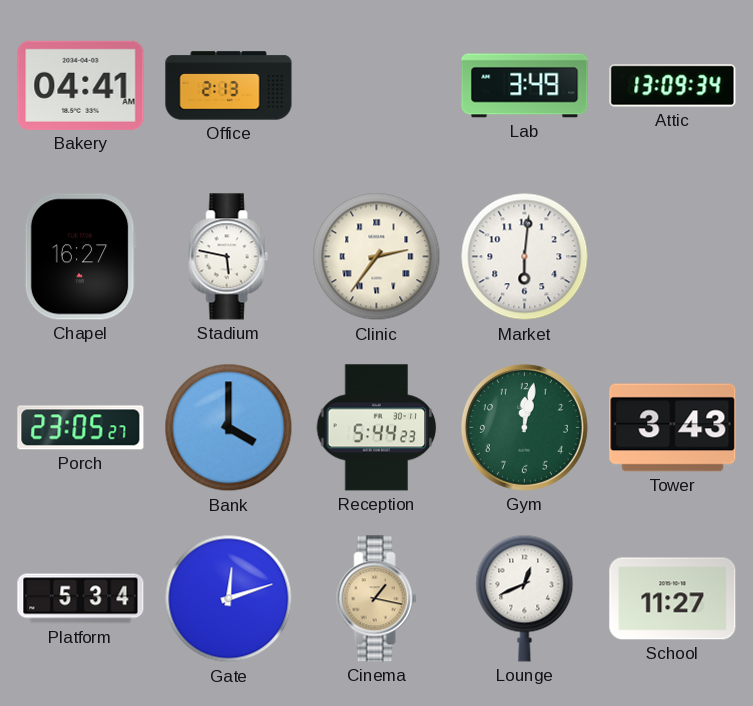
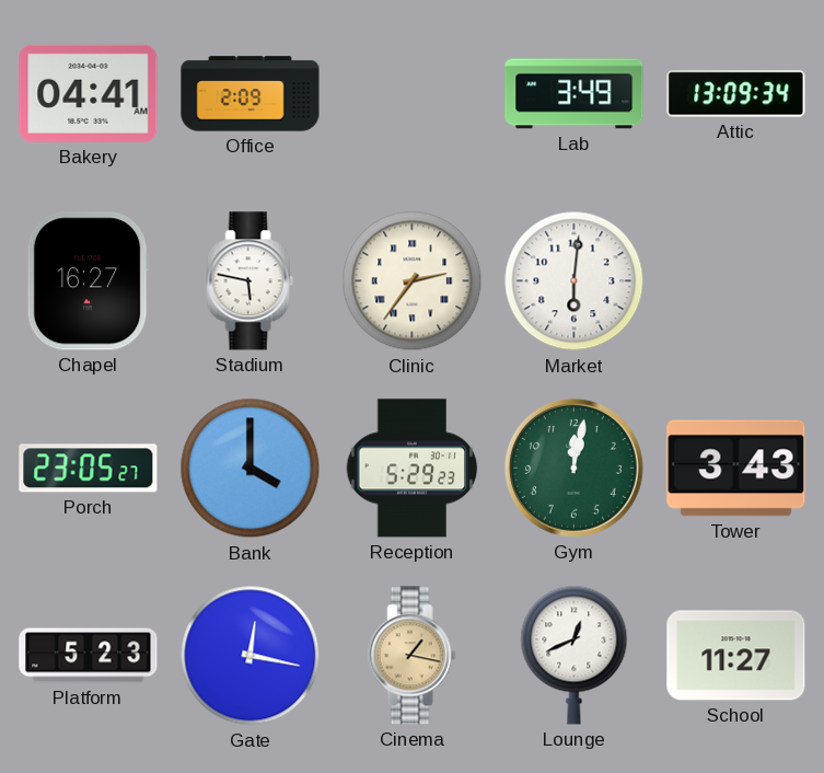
Office: 2:13 -> 2:09
Reception: 5:44 -> 5:29
Platform: 5:34 -> 5:23
Gate: 12:12 -> 12:17
